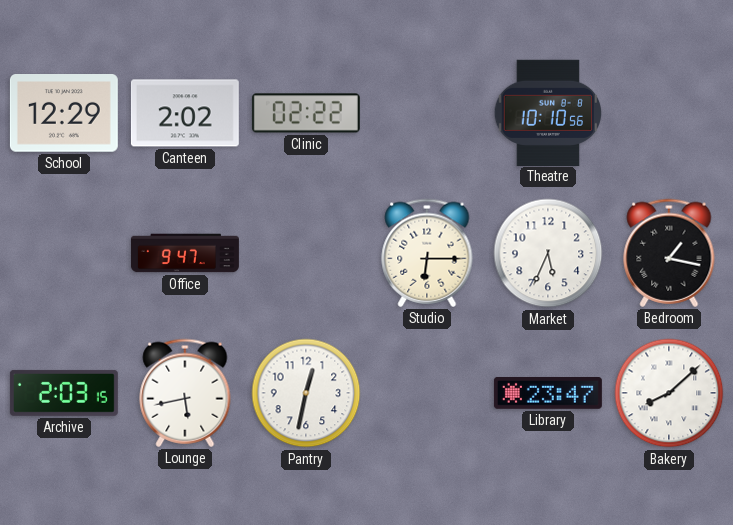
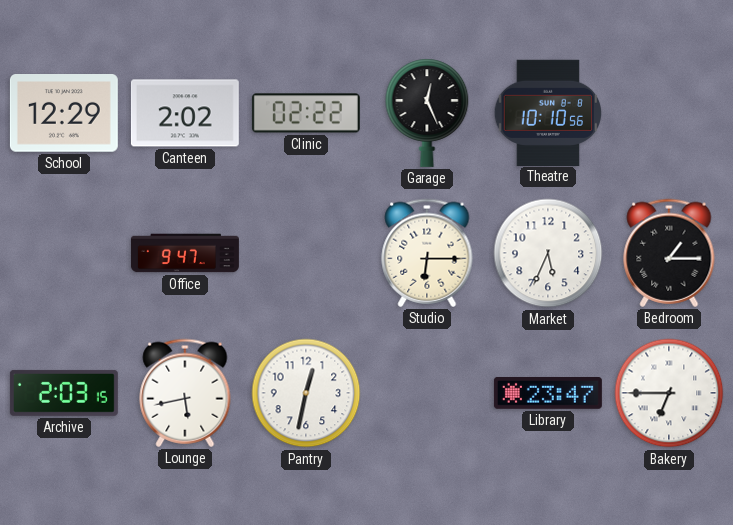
Garage: none -> 12:26
Bedroom: 1:17 -> 1:15
Bakery: 8:08 -> 6:45
